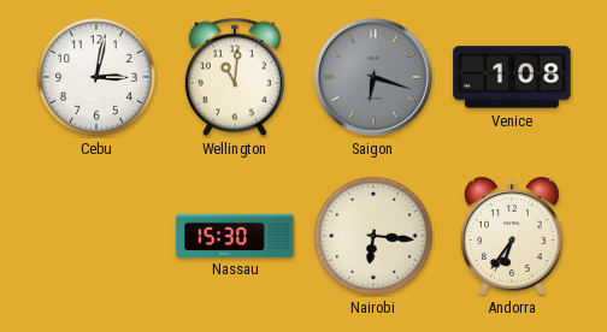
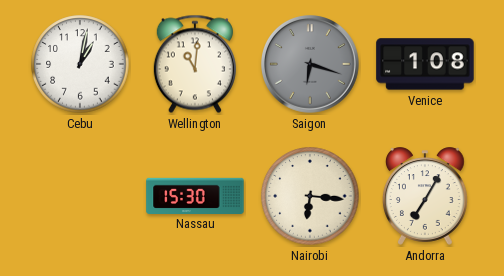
Cebu: 3:02 -> 1:02
Andorra: 6:36 -> 7:05
